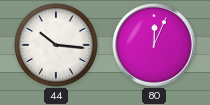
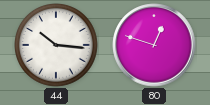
80: 12:04 -> 12:48
